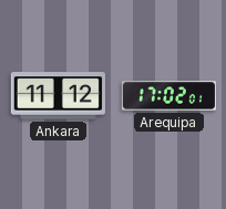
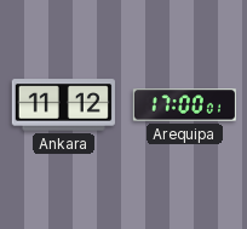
Arequipa: 17:02 -> 17:00
